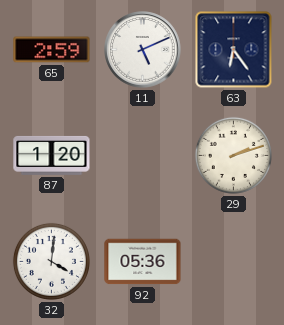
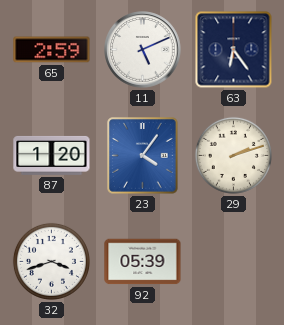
23: none -> 4:06
32: 4:01 -> 3:42
92: 05:36 -> 05:39
